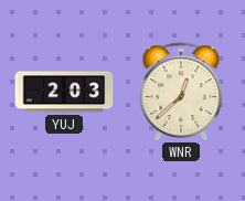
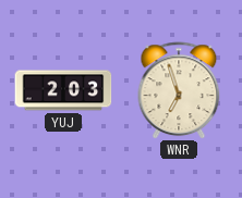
WNR: 12:38 -> 6:57
